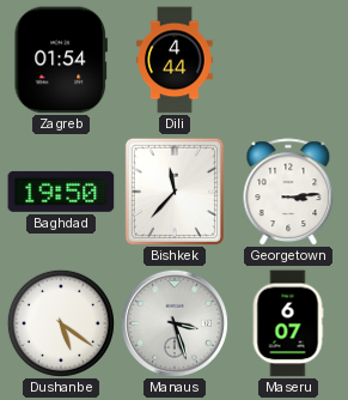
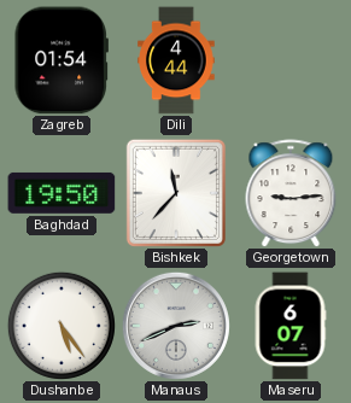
Georgetown: 3:14 -> 9:14
Dushanbe: 5:21 -> 5:24
Manaus: 3:27 -> 2:41
